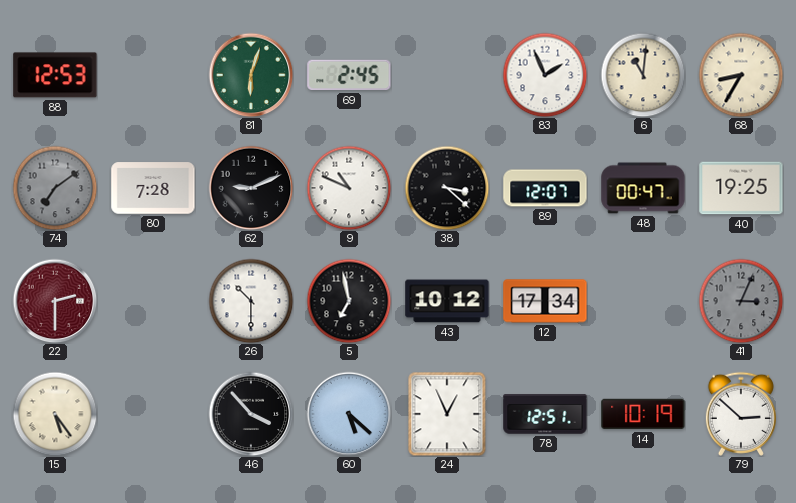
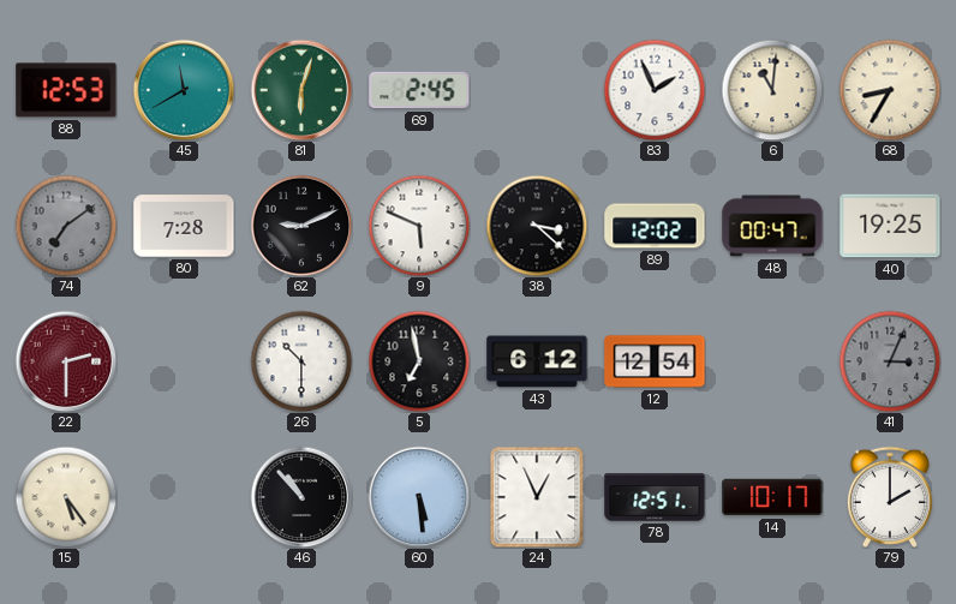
45: none -> 11:40
9: 10:49 -> 5:49
89: 12:07 -> 12:02
43: 10:12 -> 6:12
12: 17:34 -> 12:54
46: 3:53 -> 10:53
60: 5:22 -> 5:29
14: 10:19 -> 10:17
79: 2:52 -> 2:00
